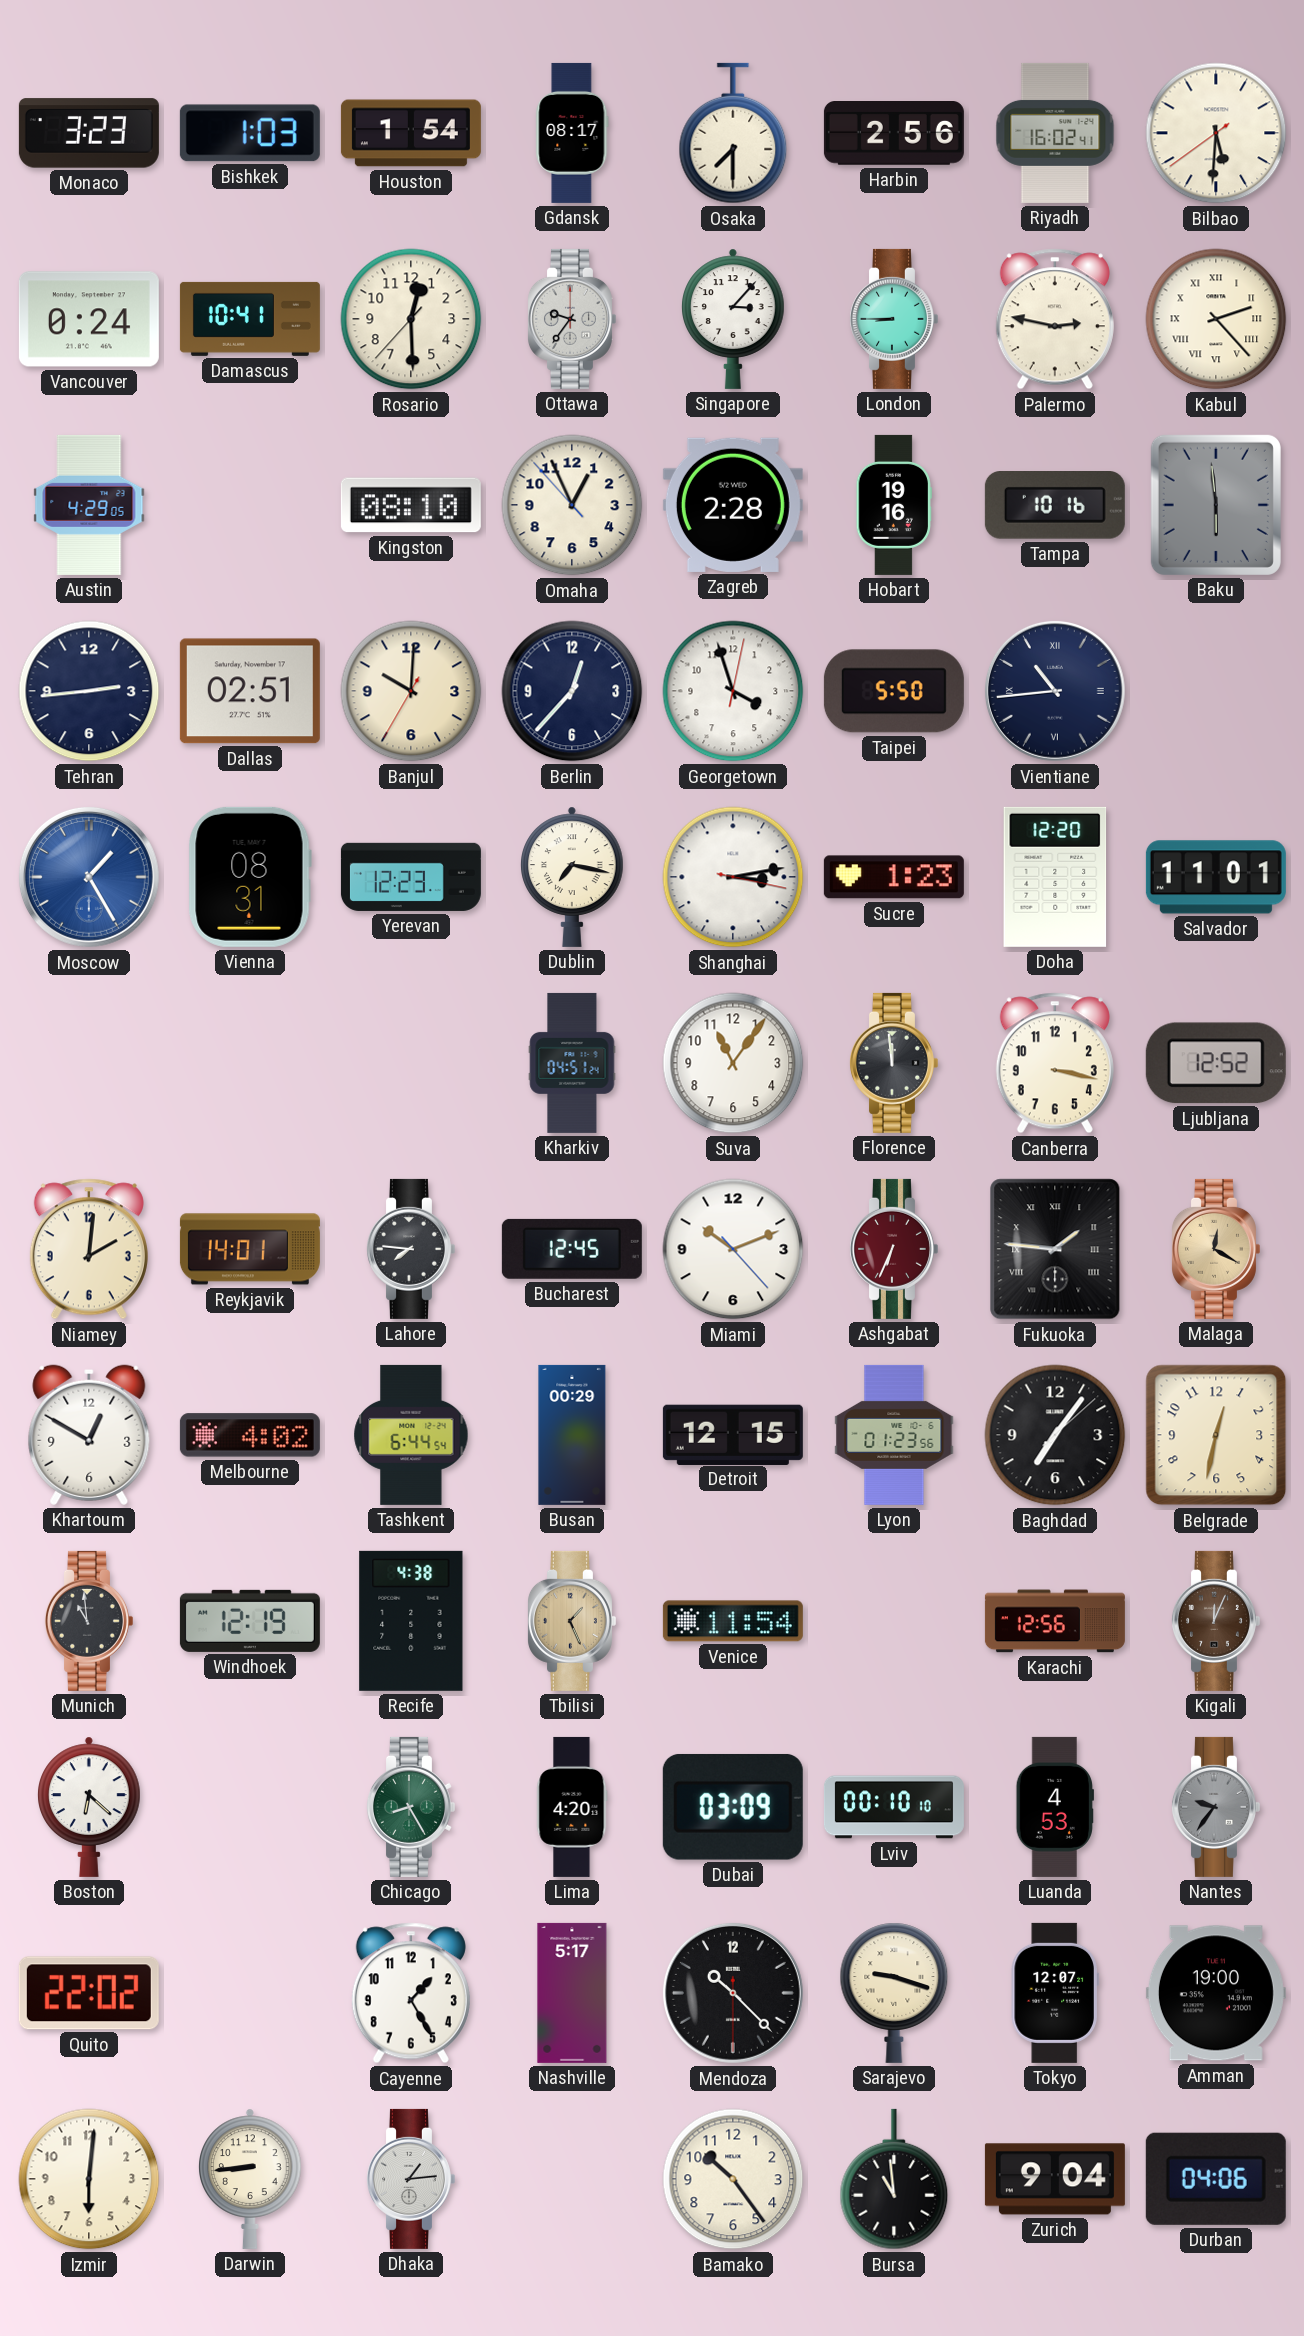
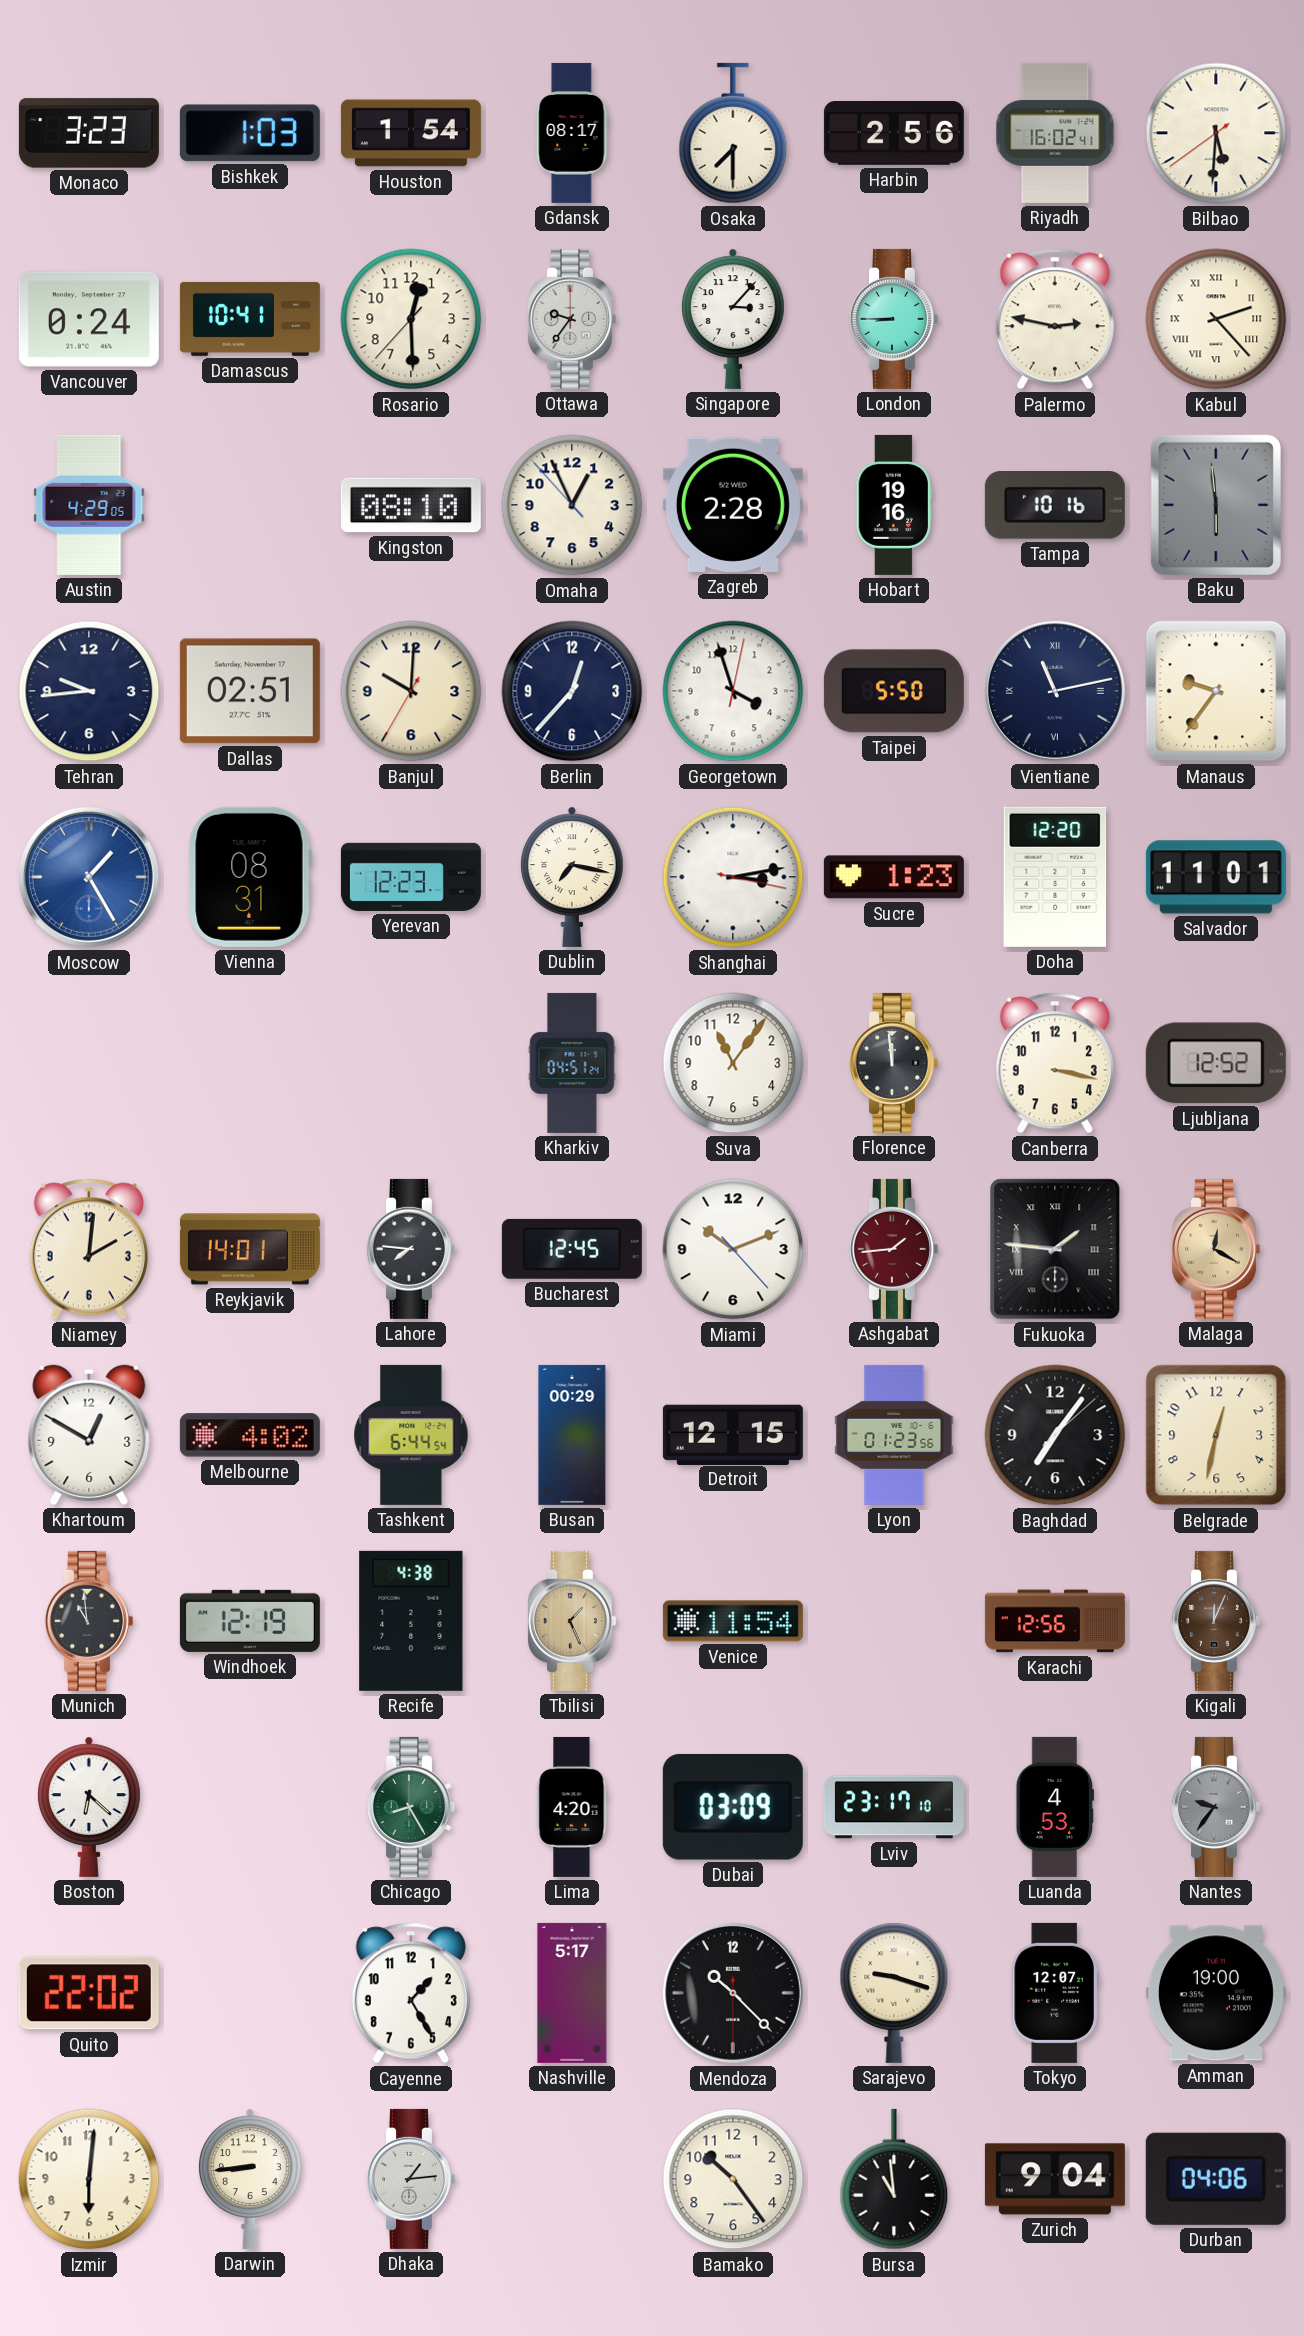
Tehran: 2:44 -> 9:44
Vientiane: 10:44 -> 11:13
Manaus: none -> 9:36
Ashgabat: 6:34 -> 1:44
Lviv: 00:10 -> 23:17
